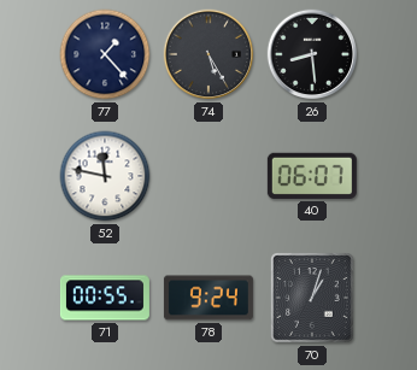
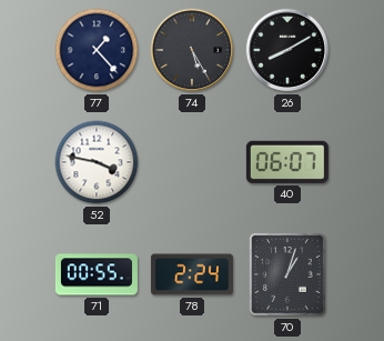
26: 8:29 -> 8:10
52: 11:47 -> 3:47
78: 9:24 -> 2:24
